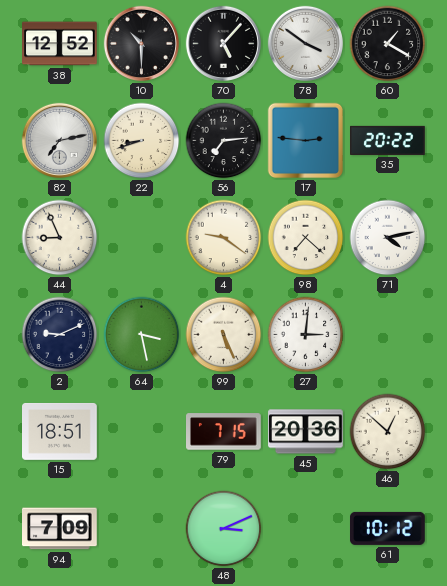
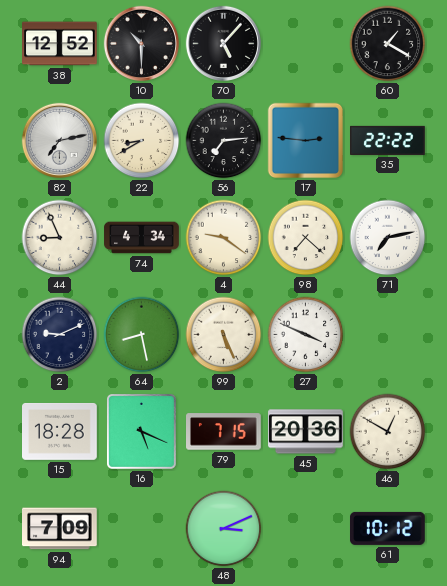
78: 3:51 -> none
22: 8:42 -> 8:40
35: 20:22 -> 22:22
74: none -> 4:34
71: 4:13 -> 7:13
64: 3:28 -> 8:28
27: 3:01 -> 3:49
15: 18:51 -> 18:28
16: none -> 5:19
46: 12:52 -> 12:50
